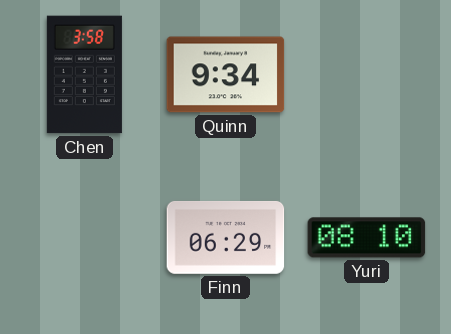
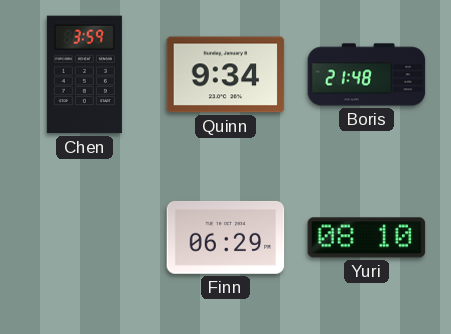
Chen: 3:58 -> 3:59
Boris: none -> 21:48
